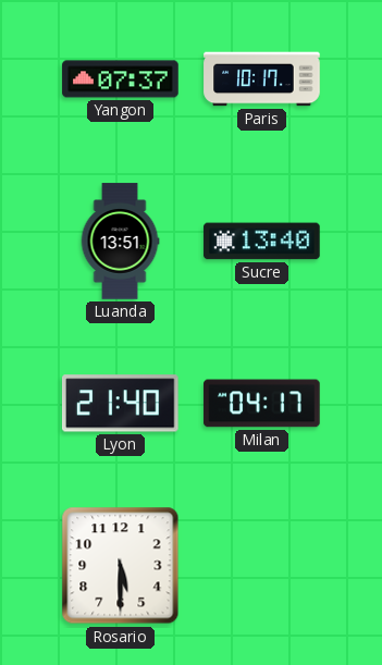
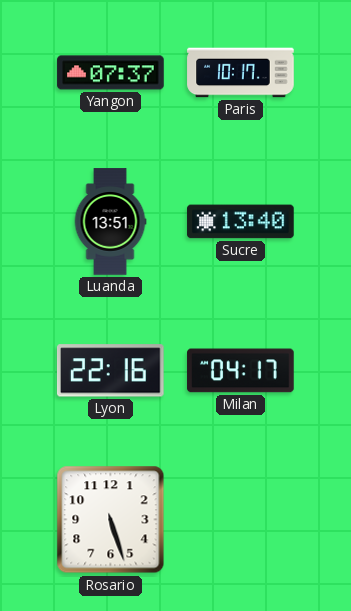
Lyon: 21:40 -> 22:16
Rosario: 5:30 -> 5:27
